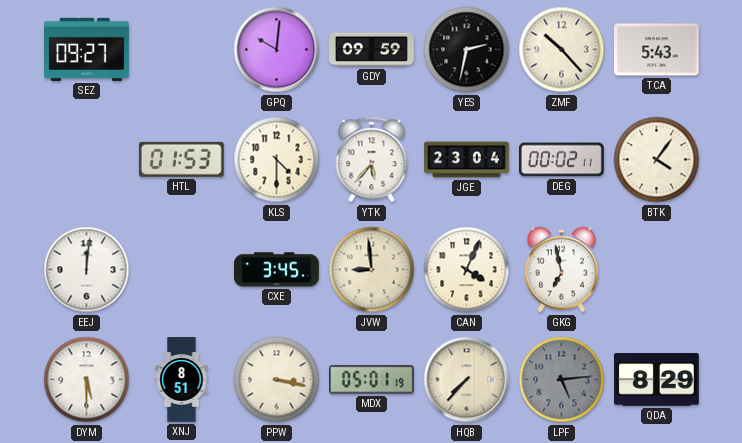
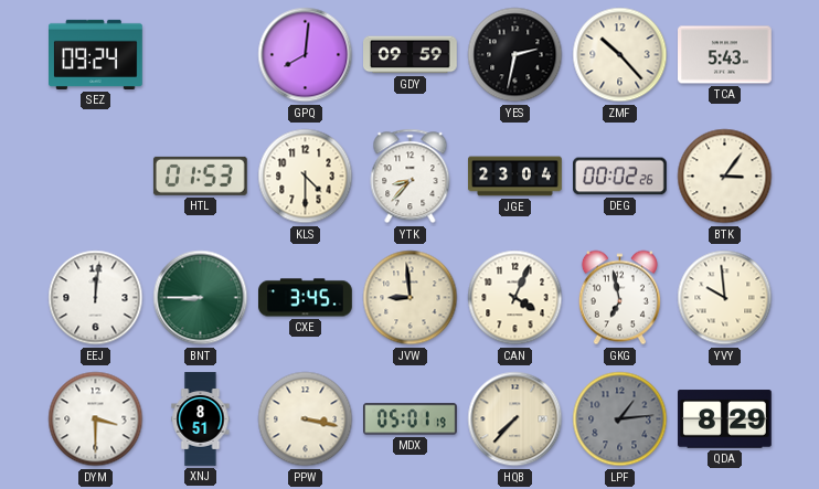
SEZ: 09:27 -> 09:24
GPQ: 10:01 -> 8:01
YTK: 5:37 -> 8:37
DEG: 00:02:11 -> 00:02:26
BTK: 4:06 -> 3:06
BNT: none -> 8:45
YVY: none -> 9:59
DYM: 5:30 -> 3:30
LPF: 5:14 -> 1:14
